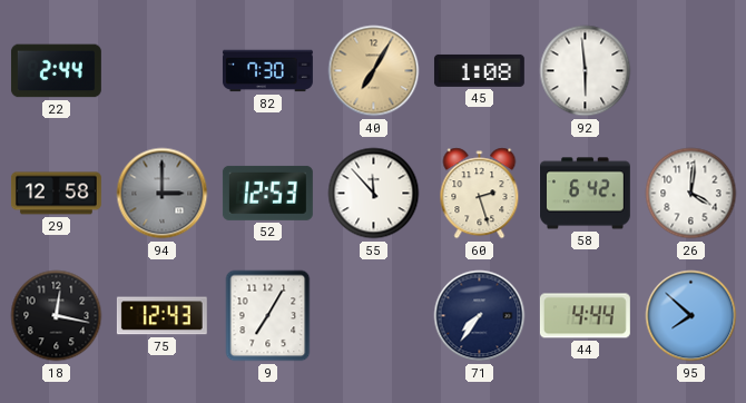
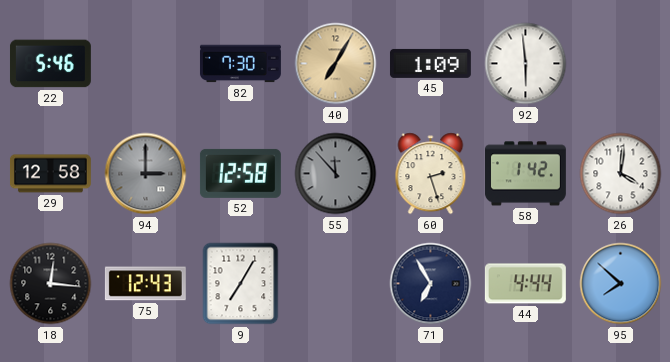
22: 2:44 -> 5:46
45: 1:08 -> 1:09
52: 12:53 -> 12:58
55 dial: white -> grey
58: 6:42 -> 1:42
18: 12:17 -> 12:16
71: 7:36 -> 6:55
